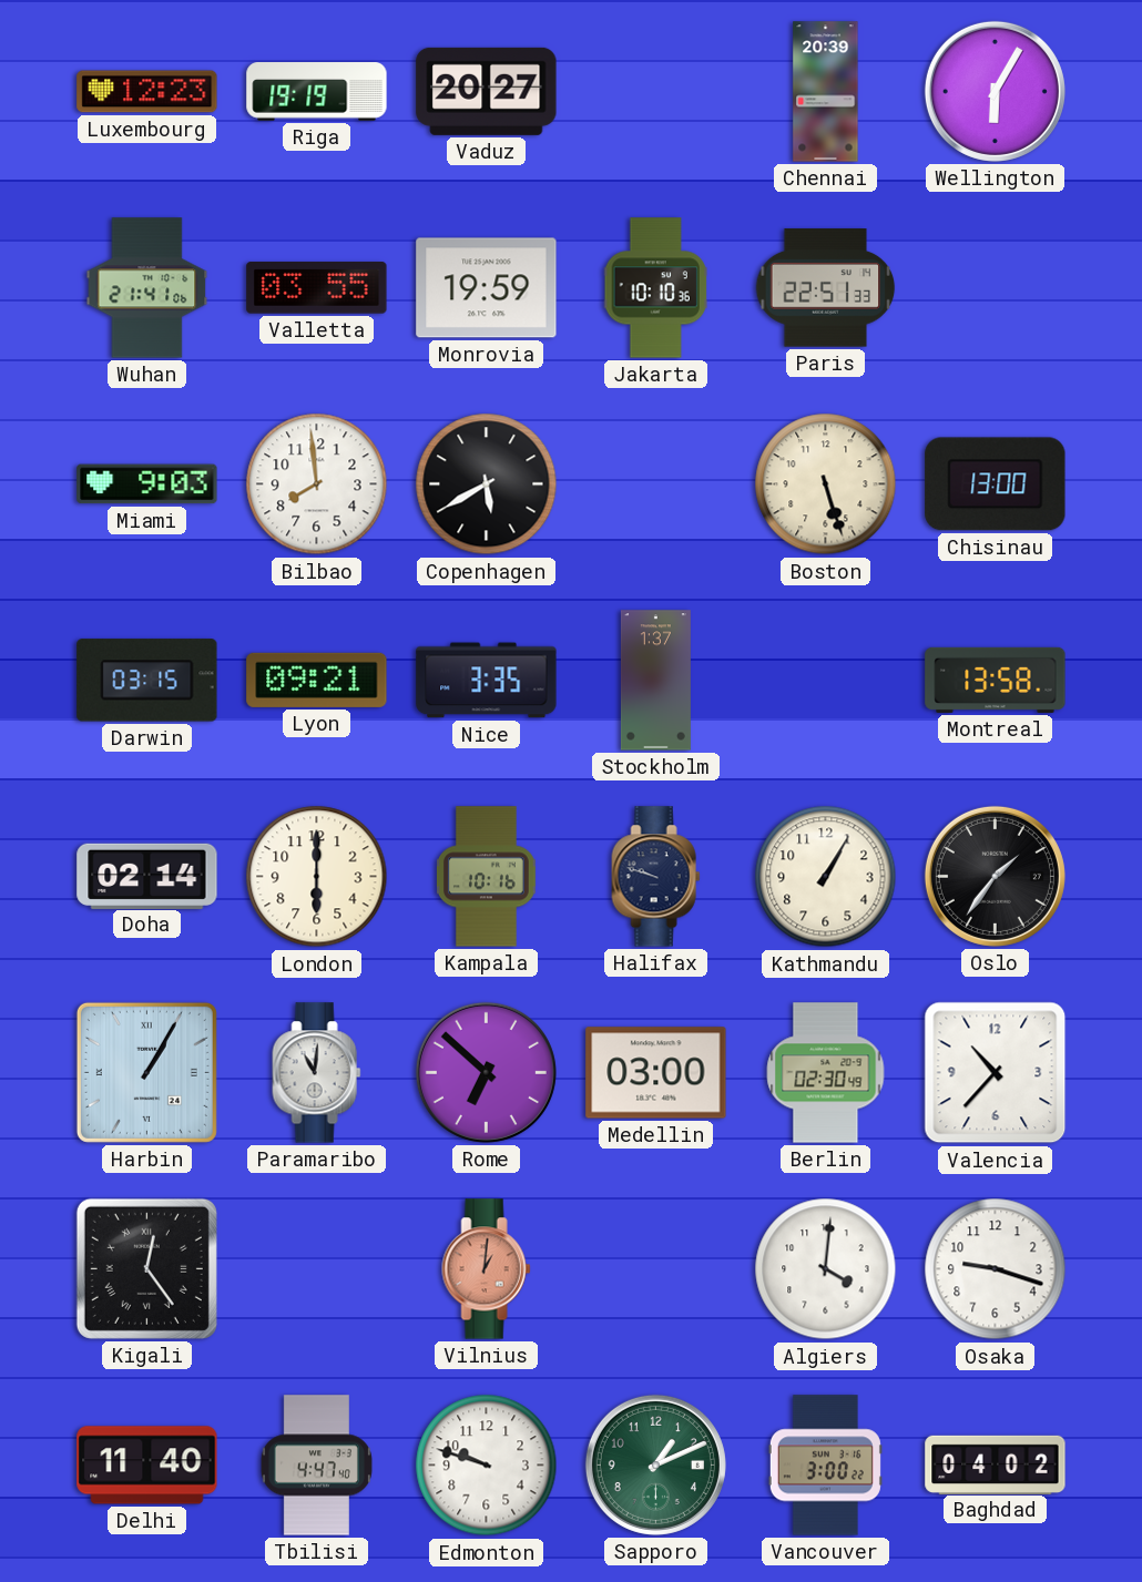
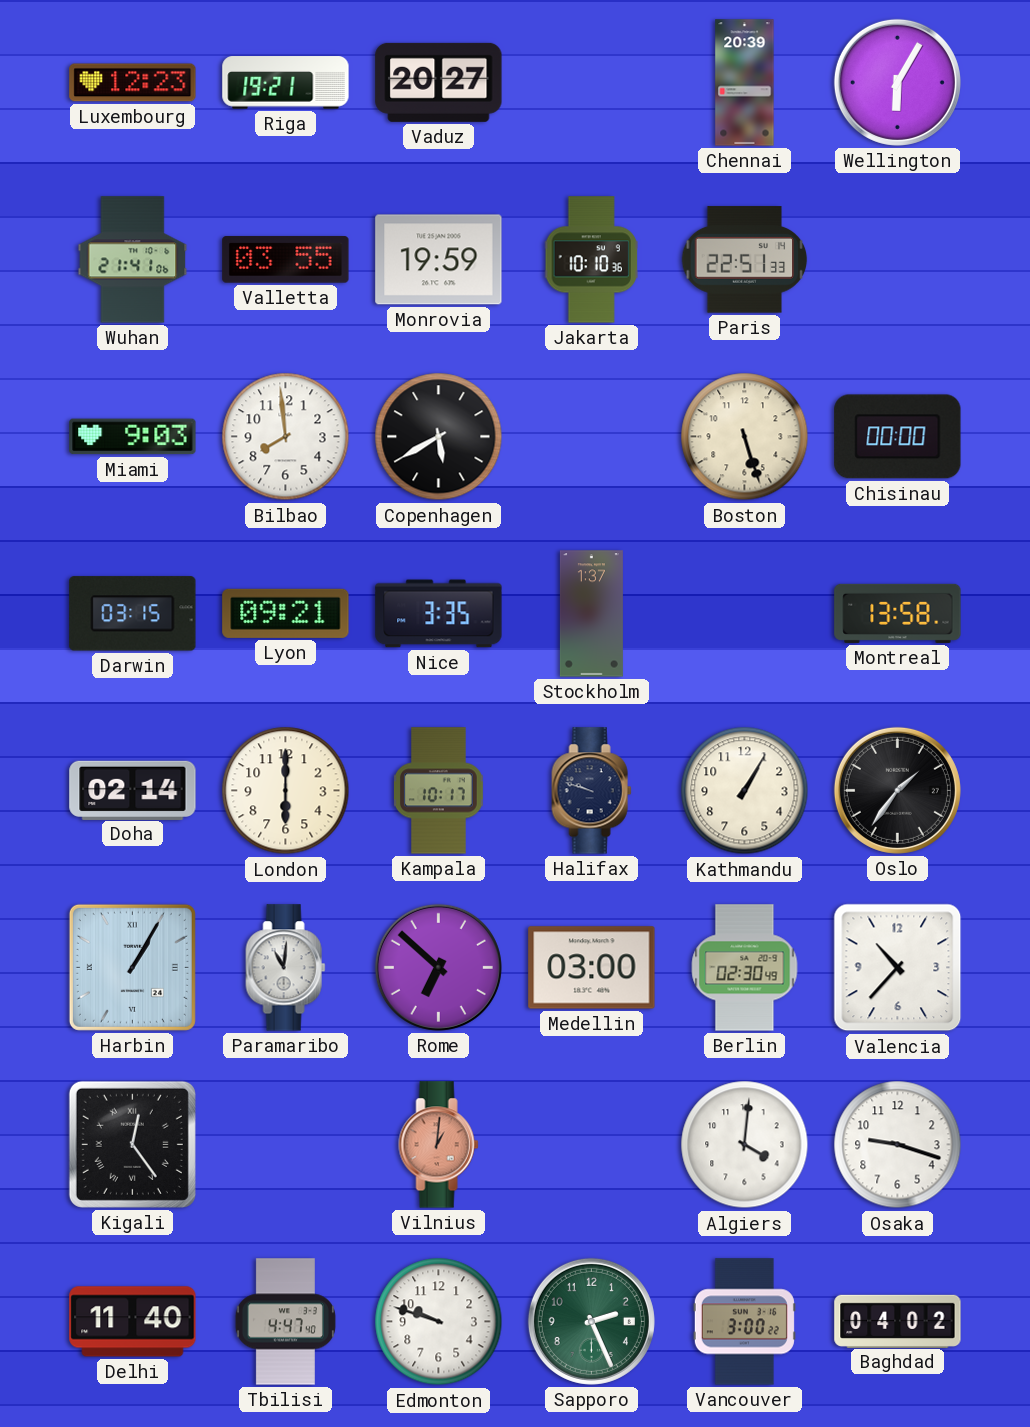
Riga: 19:19 -> 19:21
Chisinau: 13:00 -> 00:00
Kampala: 10:16 -> 10:17
Sapporo: 1:11 -> 2:26
